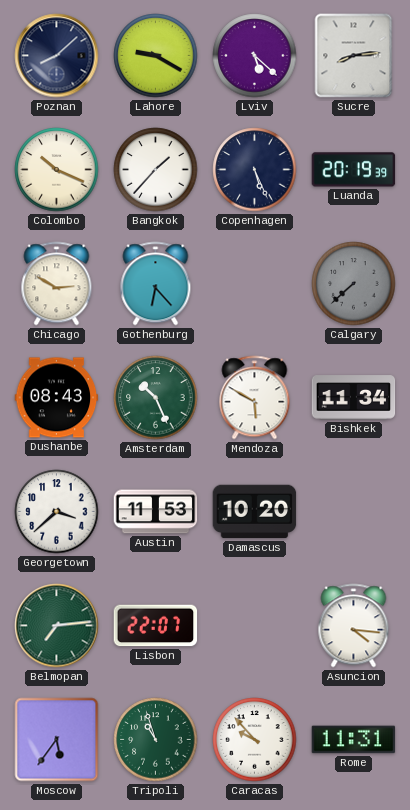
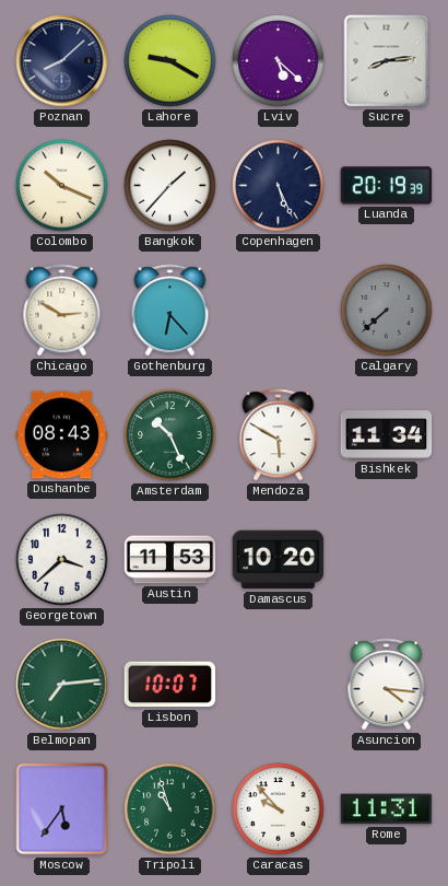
Lisbon: 22:07 -> 10:07
